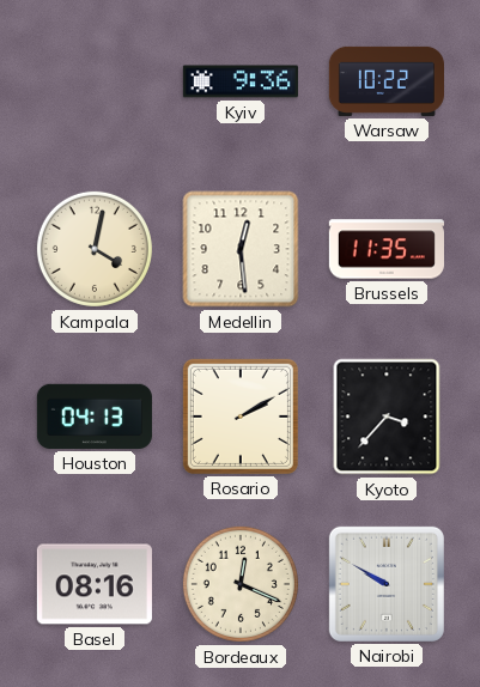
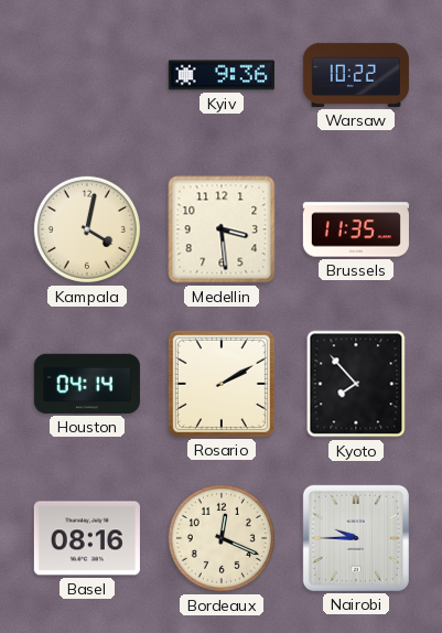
Medellin: 12:29 -> 3:29
Houston: 04:13 -> 04:14
Kyoto: 3:37 -> 7:53
Nairobi: 9:50 -> 9:45
